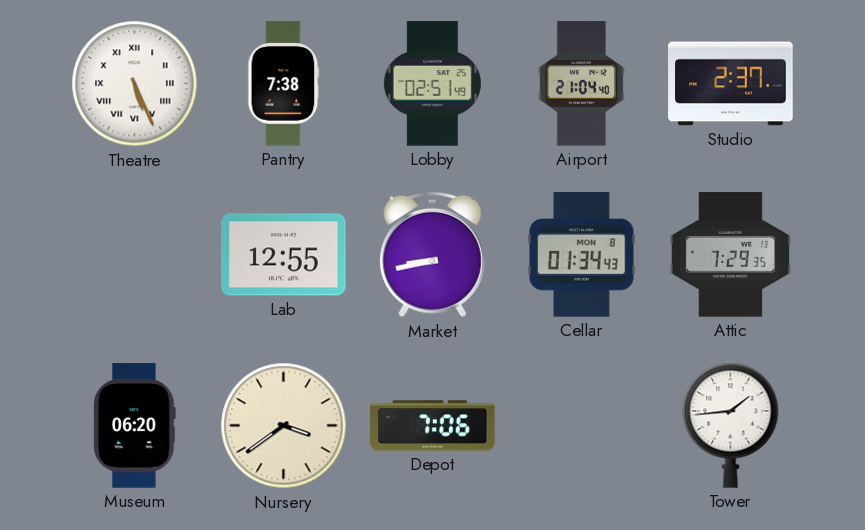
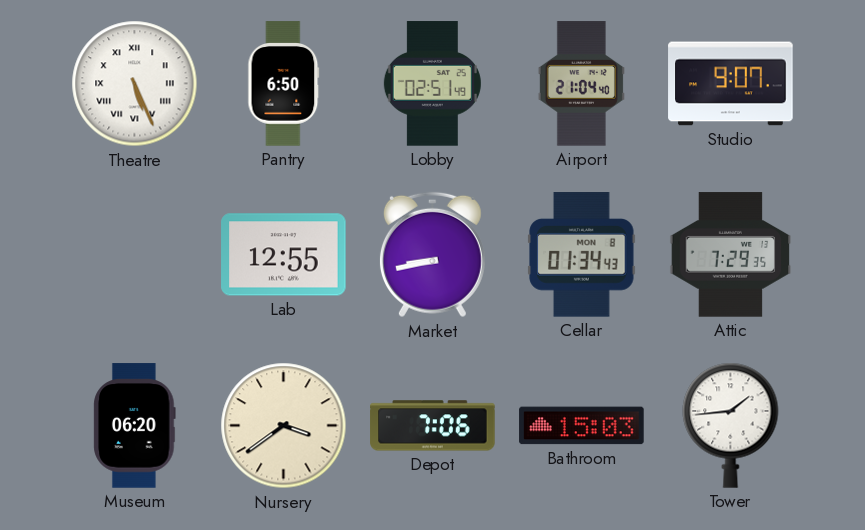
Pantry: 7:38 -> 6:50
Studio: 2:37 -> 9:07
Bathroom: none -> 15:03
